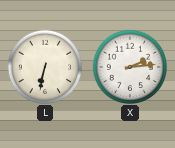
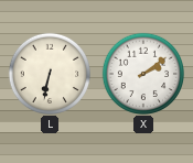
X: 2:14 -> 2:09
